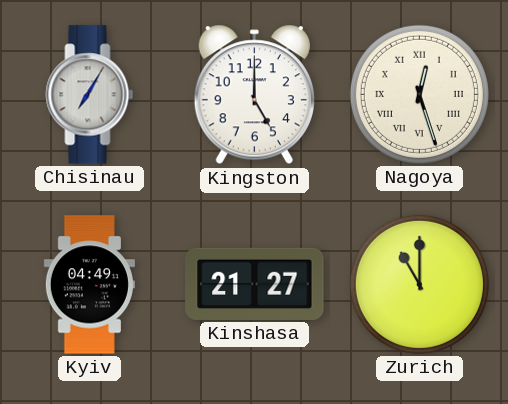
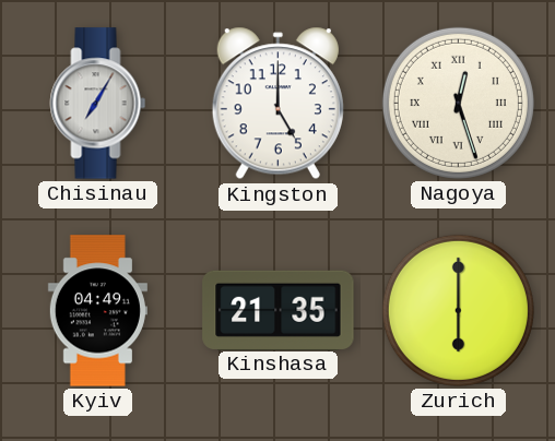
Kinshasa: 21:27 -> 21:35
Zurich: 11:00 -> 6:00
